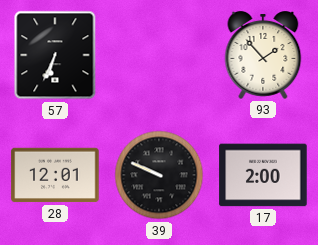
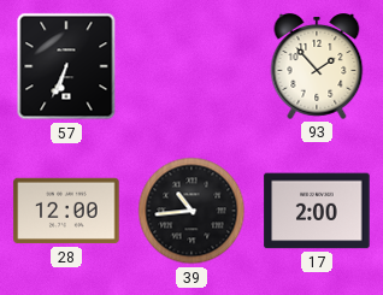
28: 12:01 -> 12:00
39: 9:49 -> 10:44
